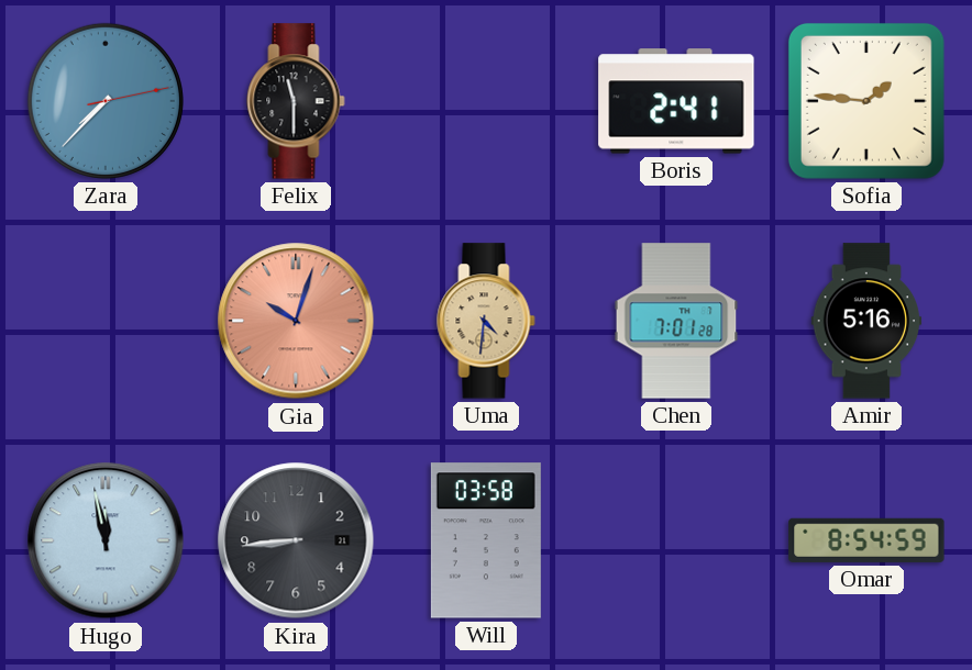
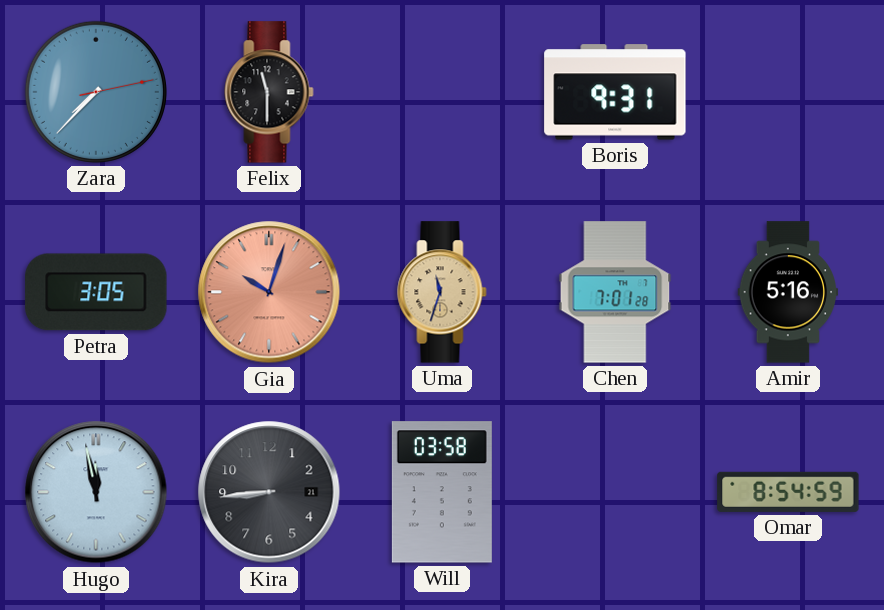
Boris: 2:41 -> 9:31
Sofia: 1:46 -> none
Petra: none -> 3:05
Uma: 4:31 -> 11:33
